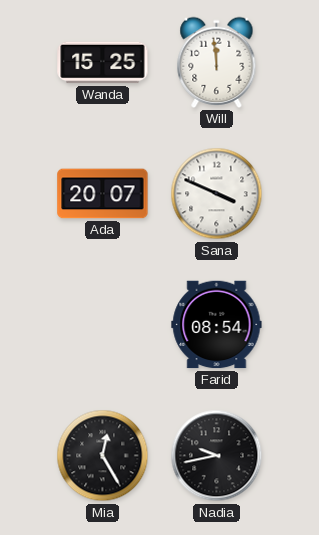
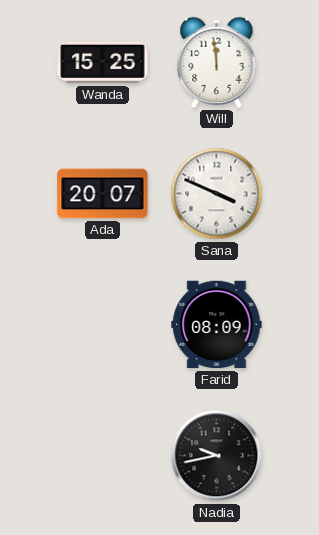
Farid: 08:54 -> 08:09
Mia: 12:25 -> none
